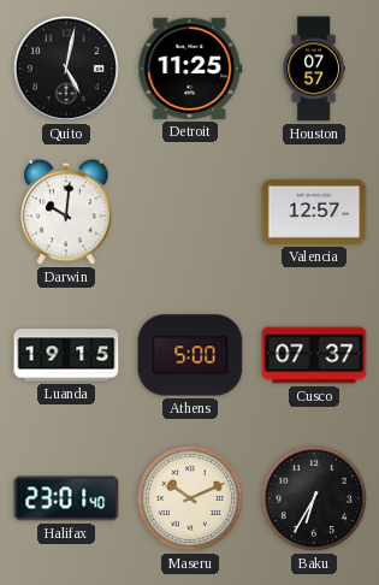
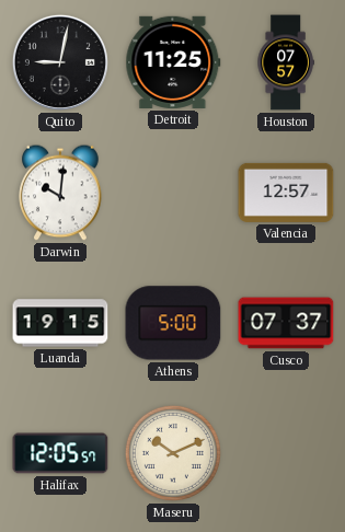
Quito: 5:02 -> 9:02
Halifax: 23:01 -> 12:05
Baku: 6:35 -> none
